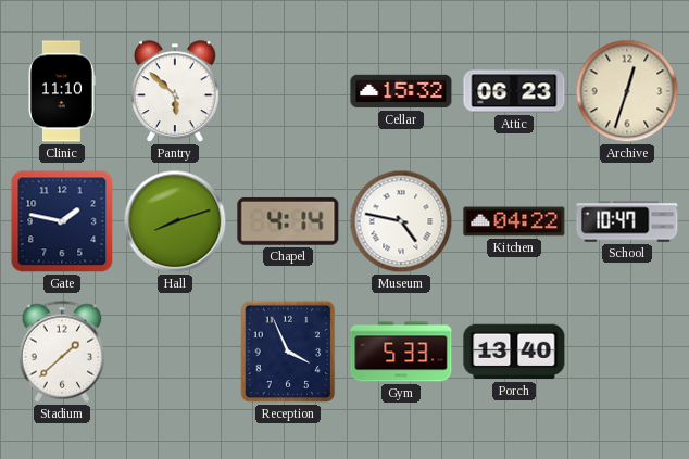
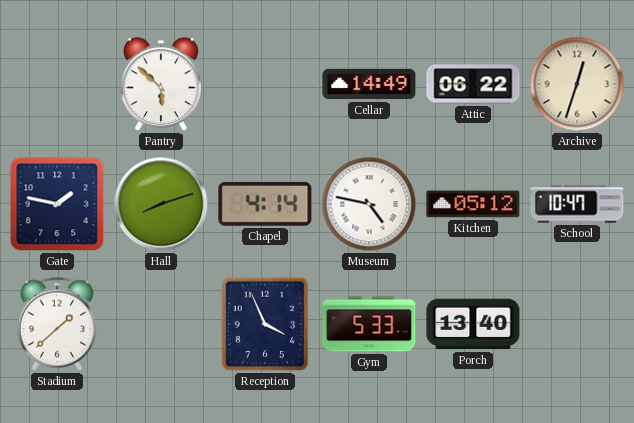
Clinic: 11:10 -> none
Cellar: 15:32 -> 14:49
Attic: 06:23 -> 06:22
Kitchen: 04:22 -> 05:12
